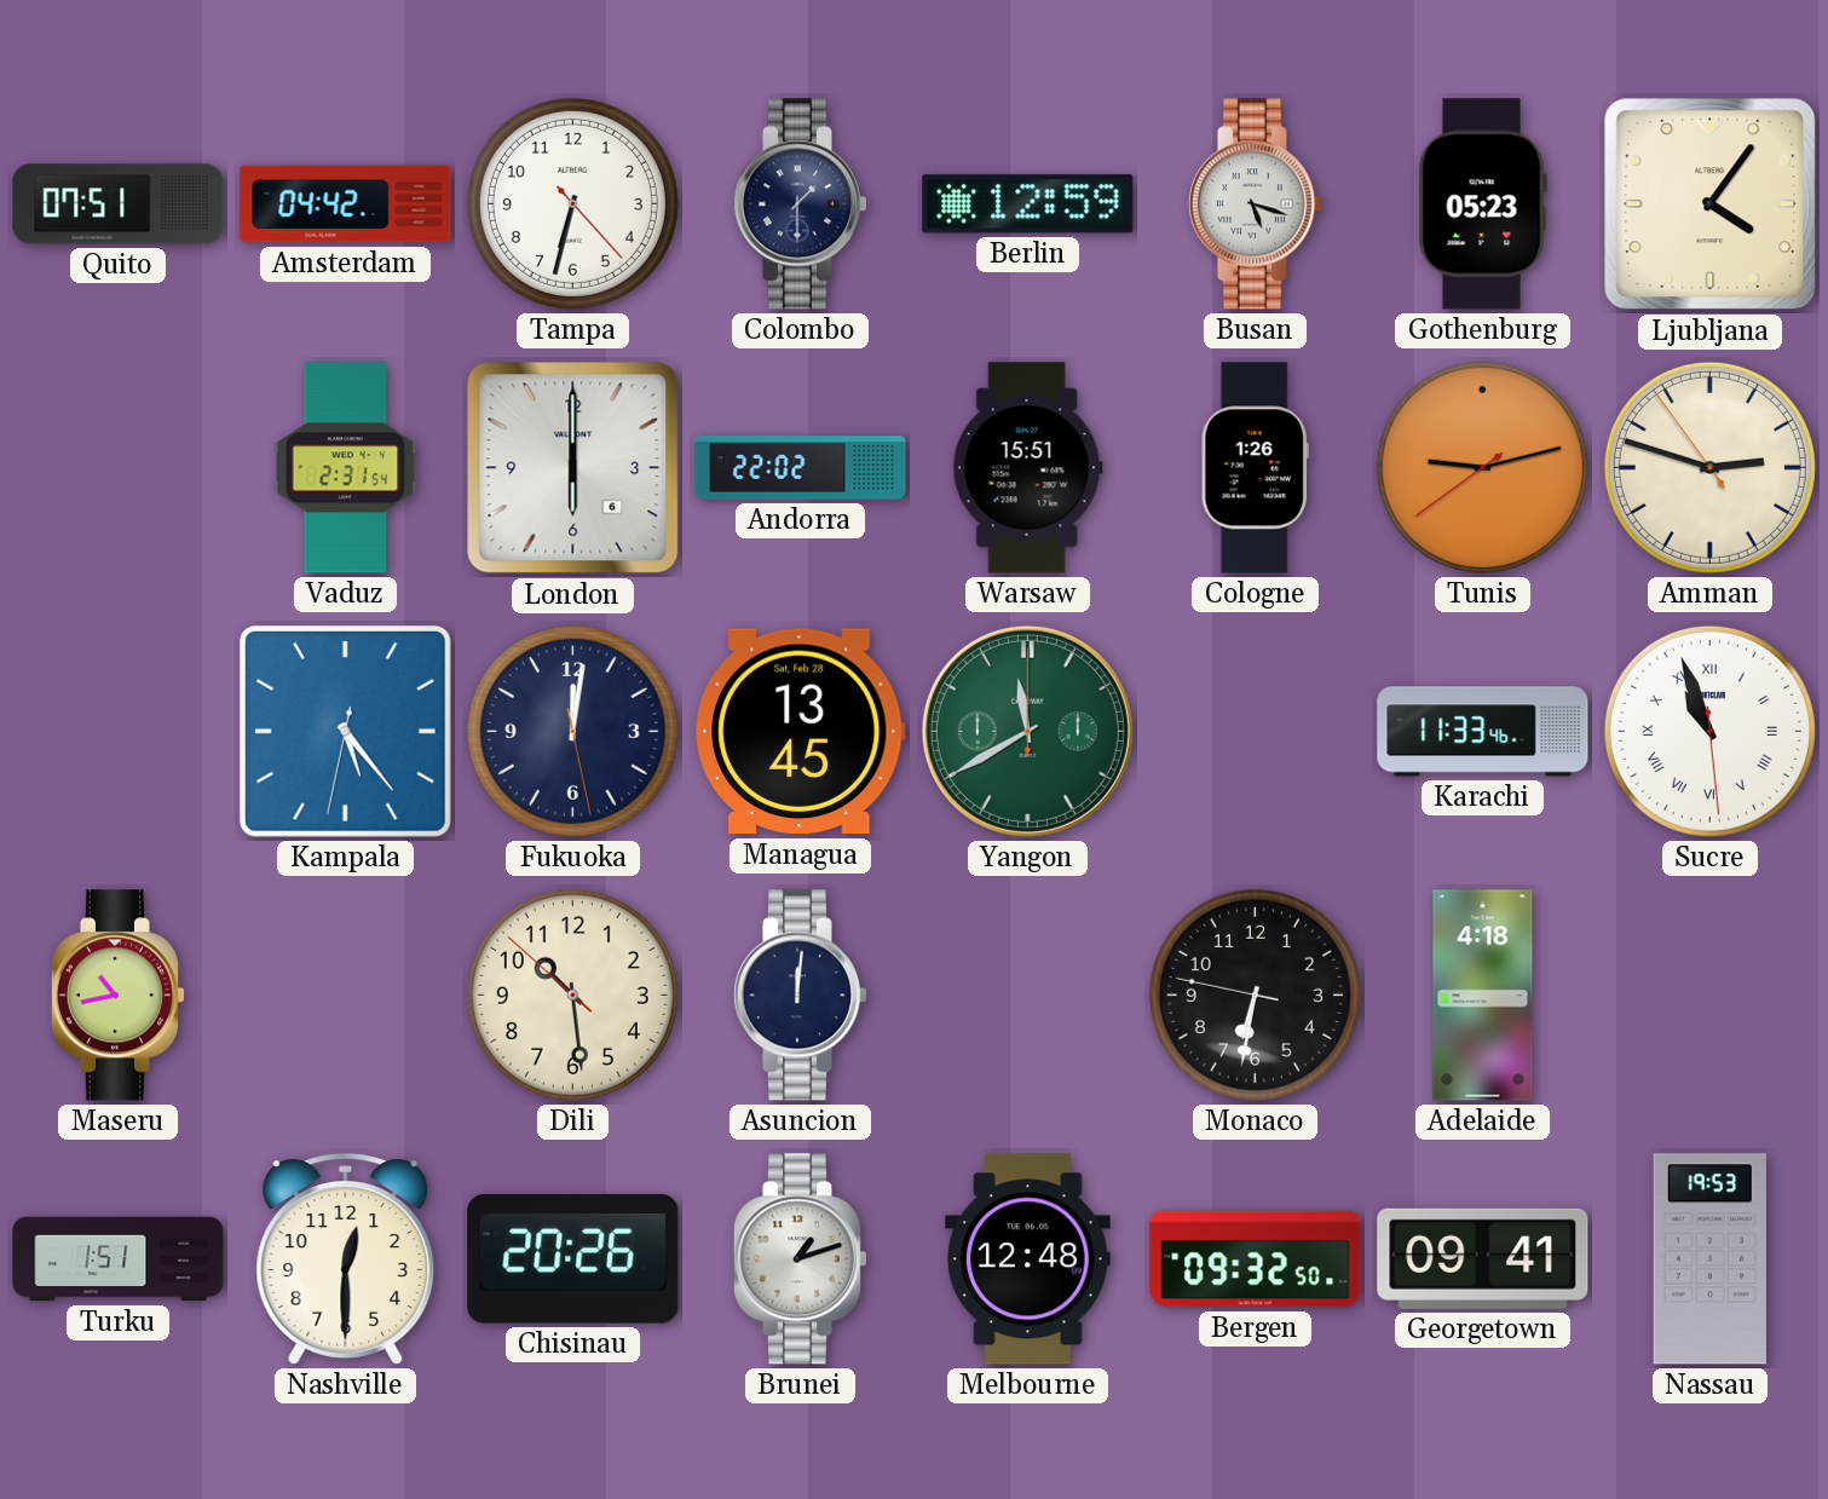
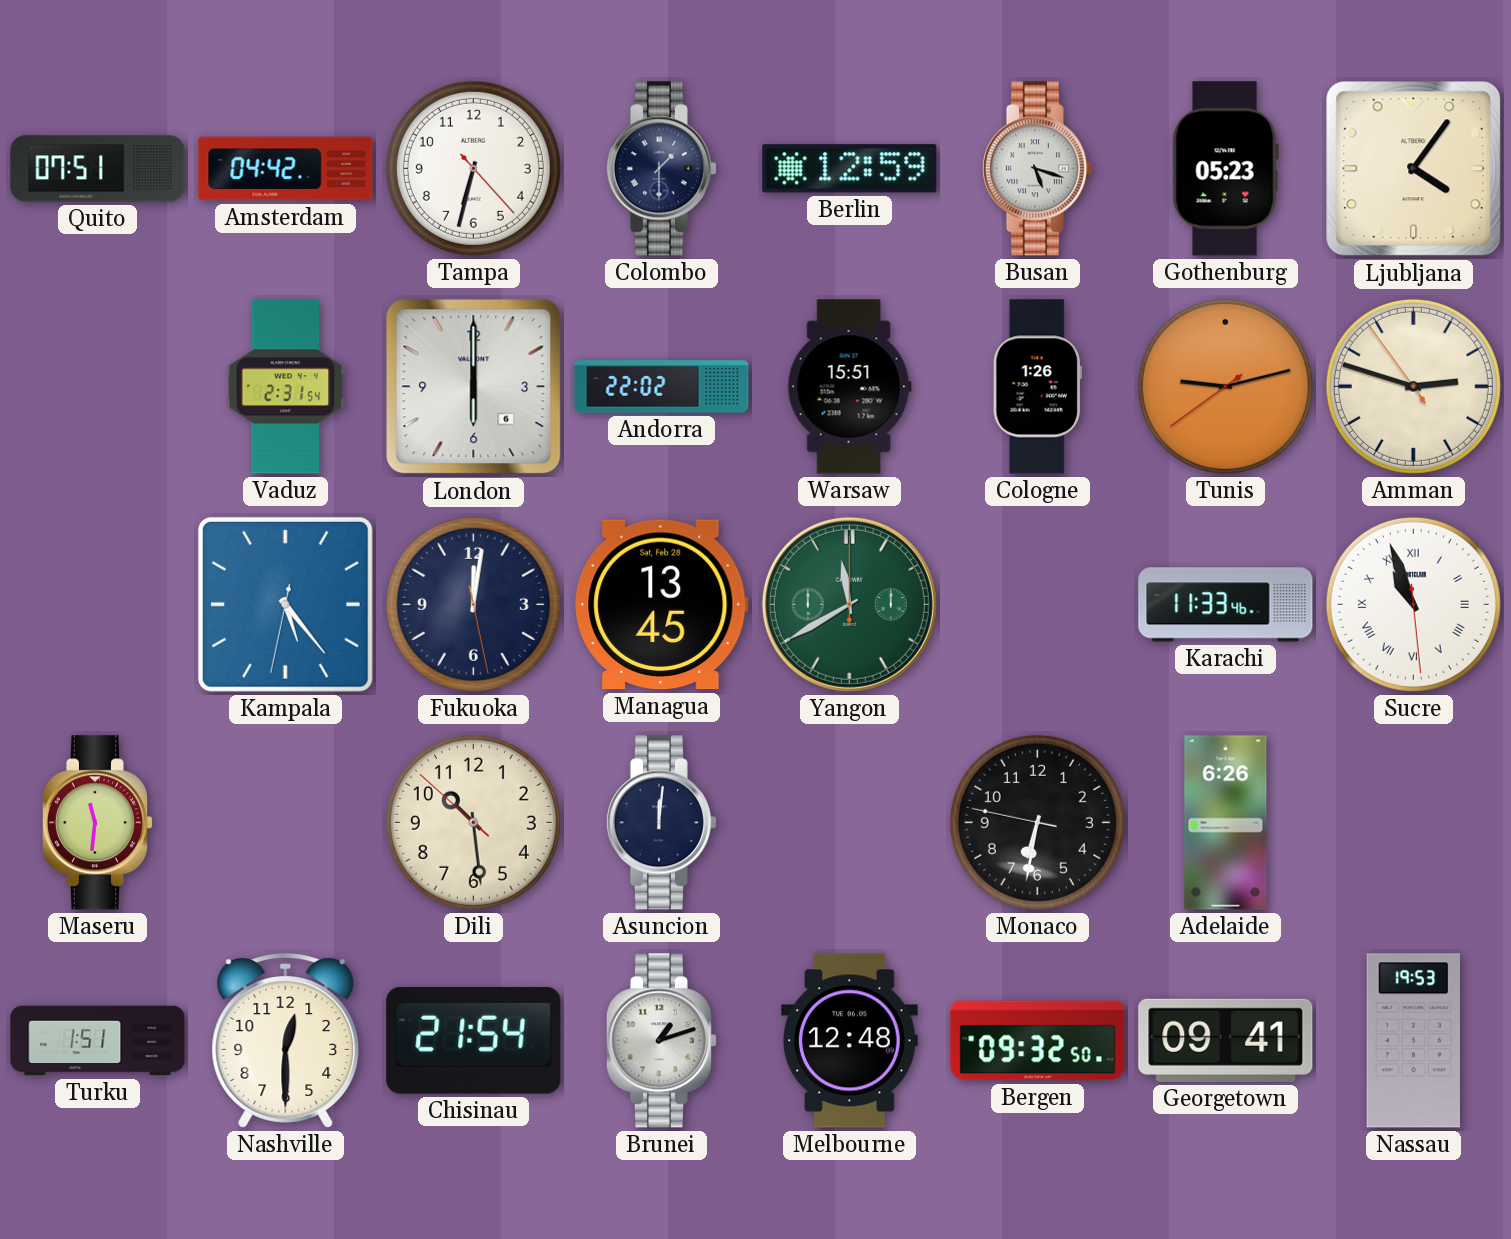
Maseru: 10:43 -> 11:31
Adelaide: 4:18 -> 6:26
Chisinau: 20:26 -> 21:54
